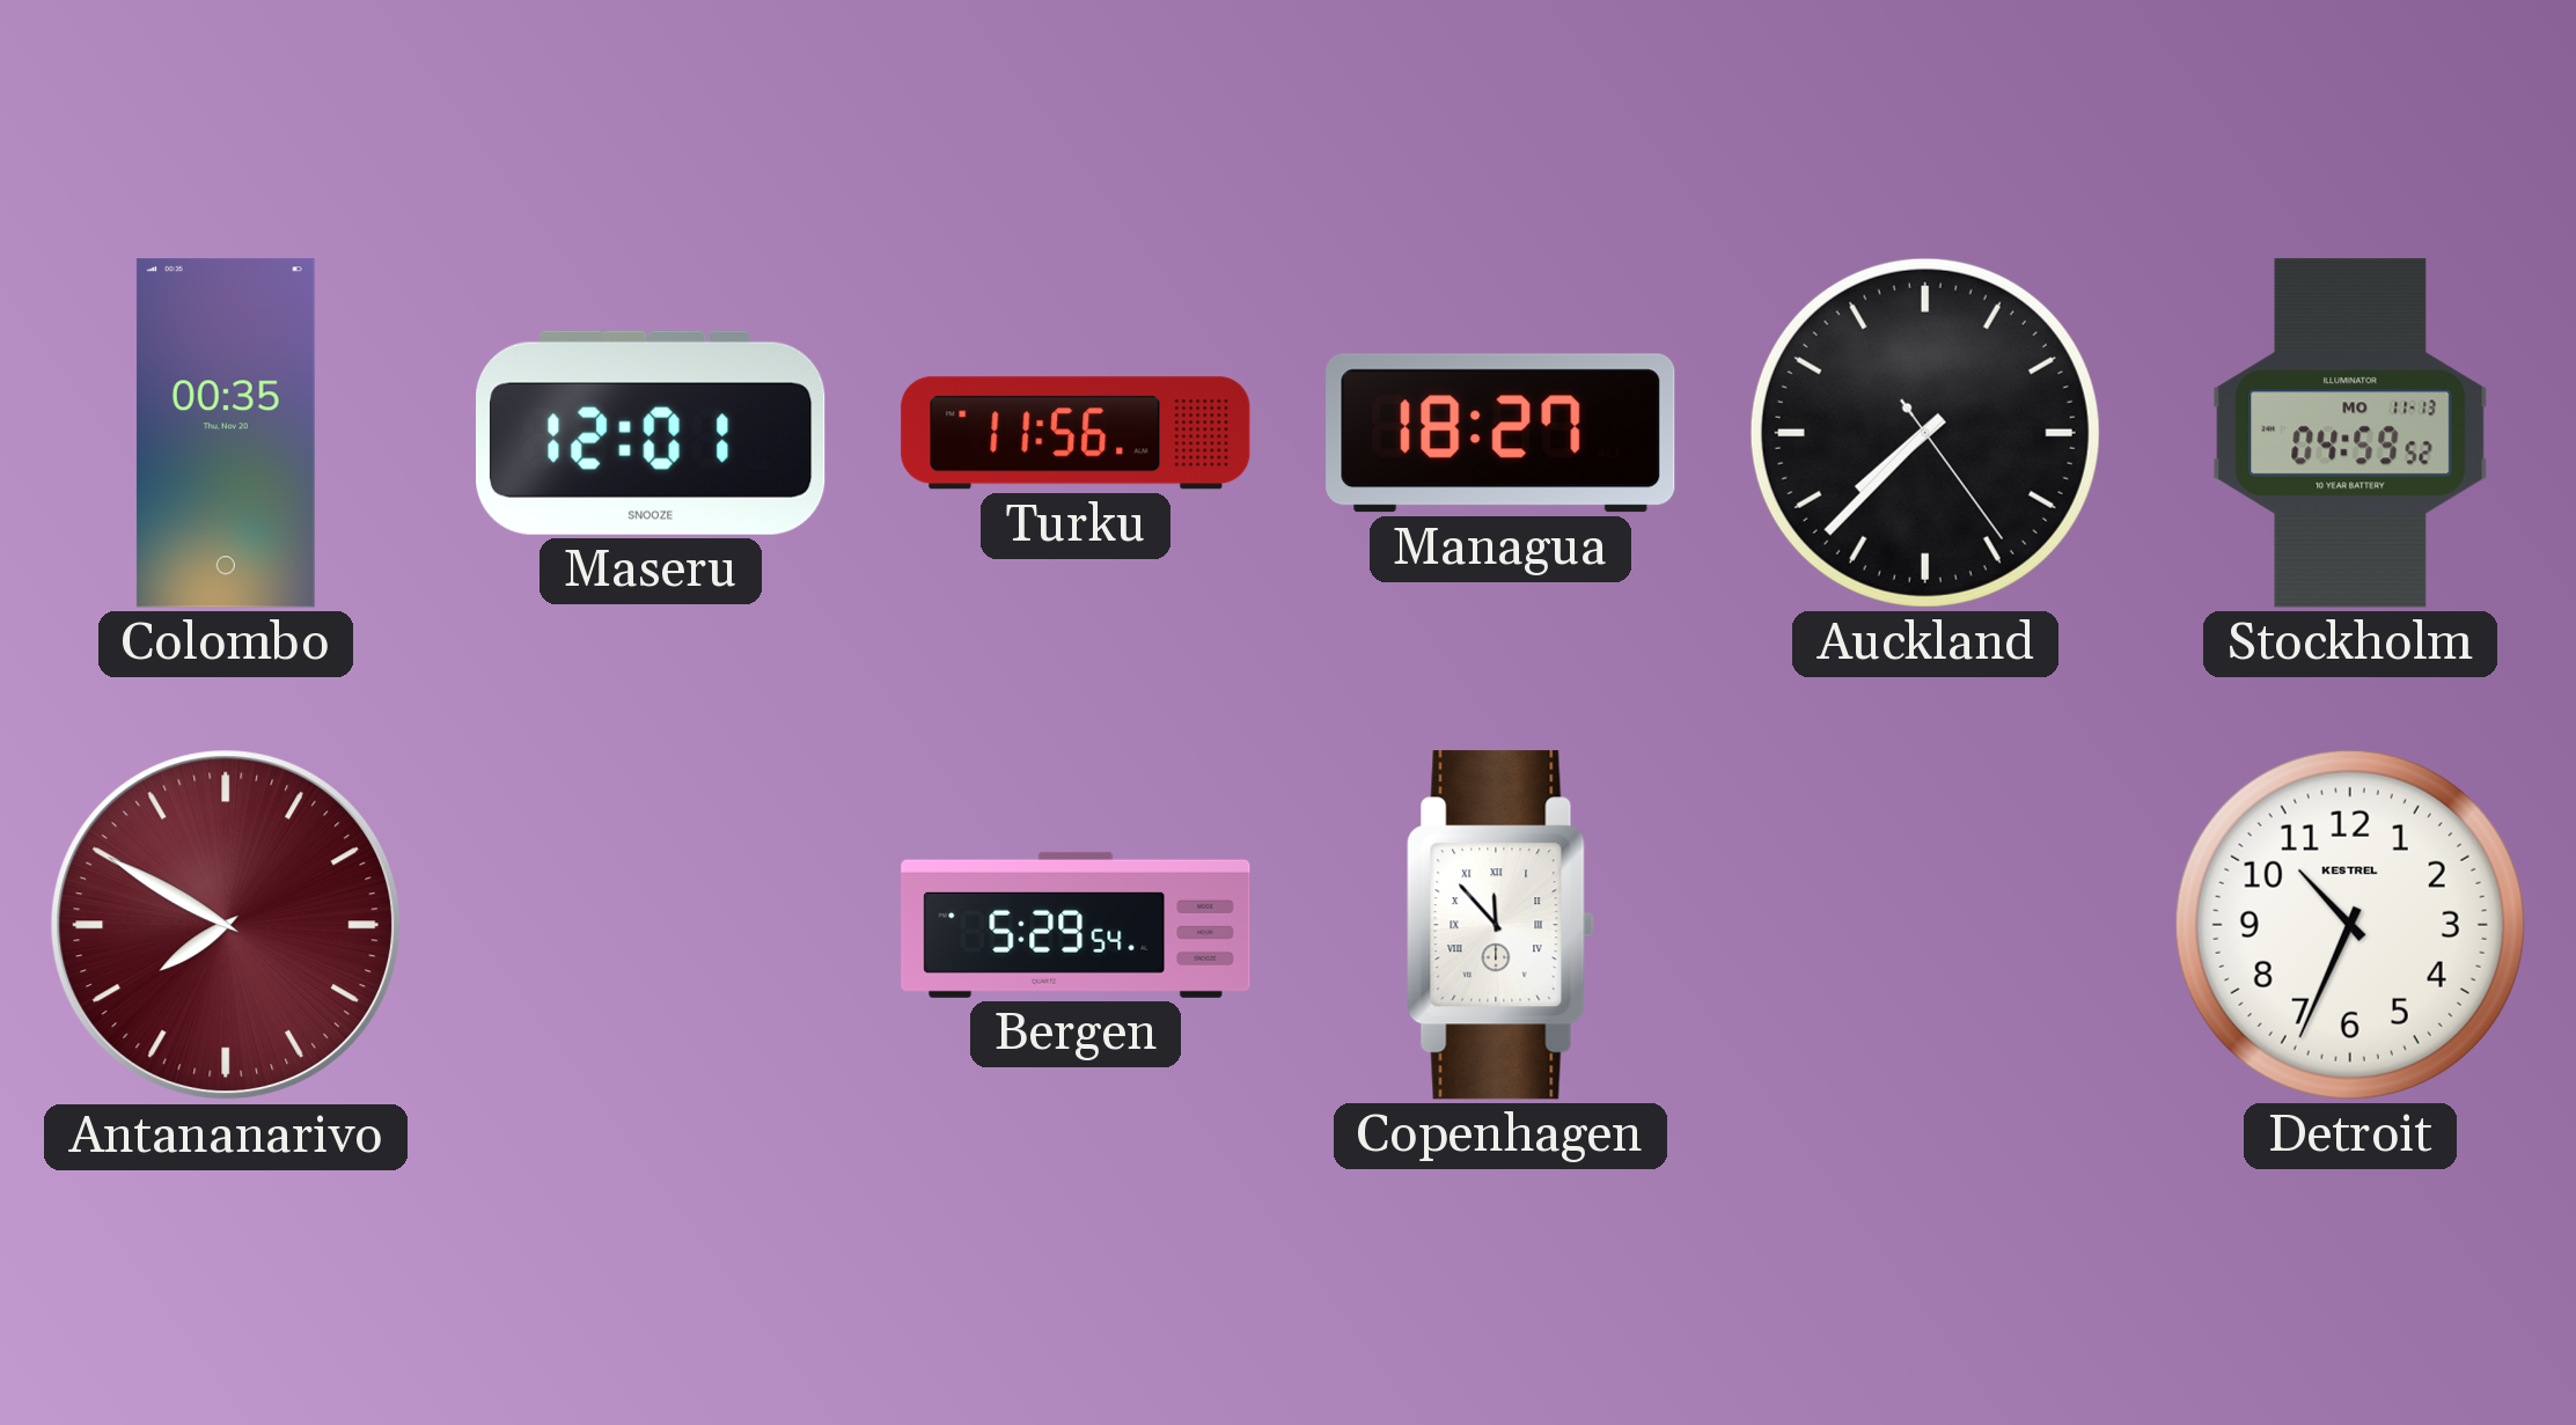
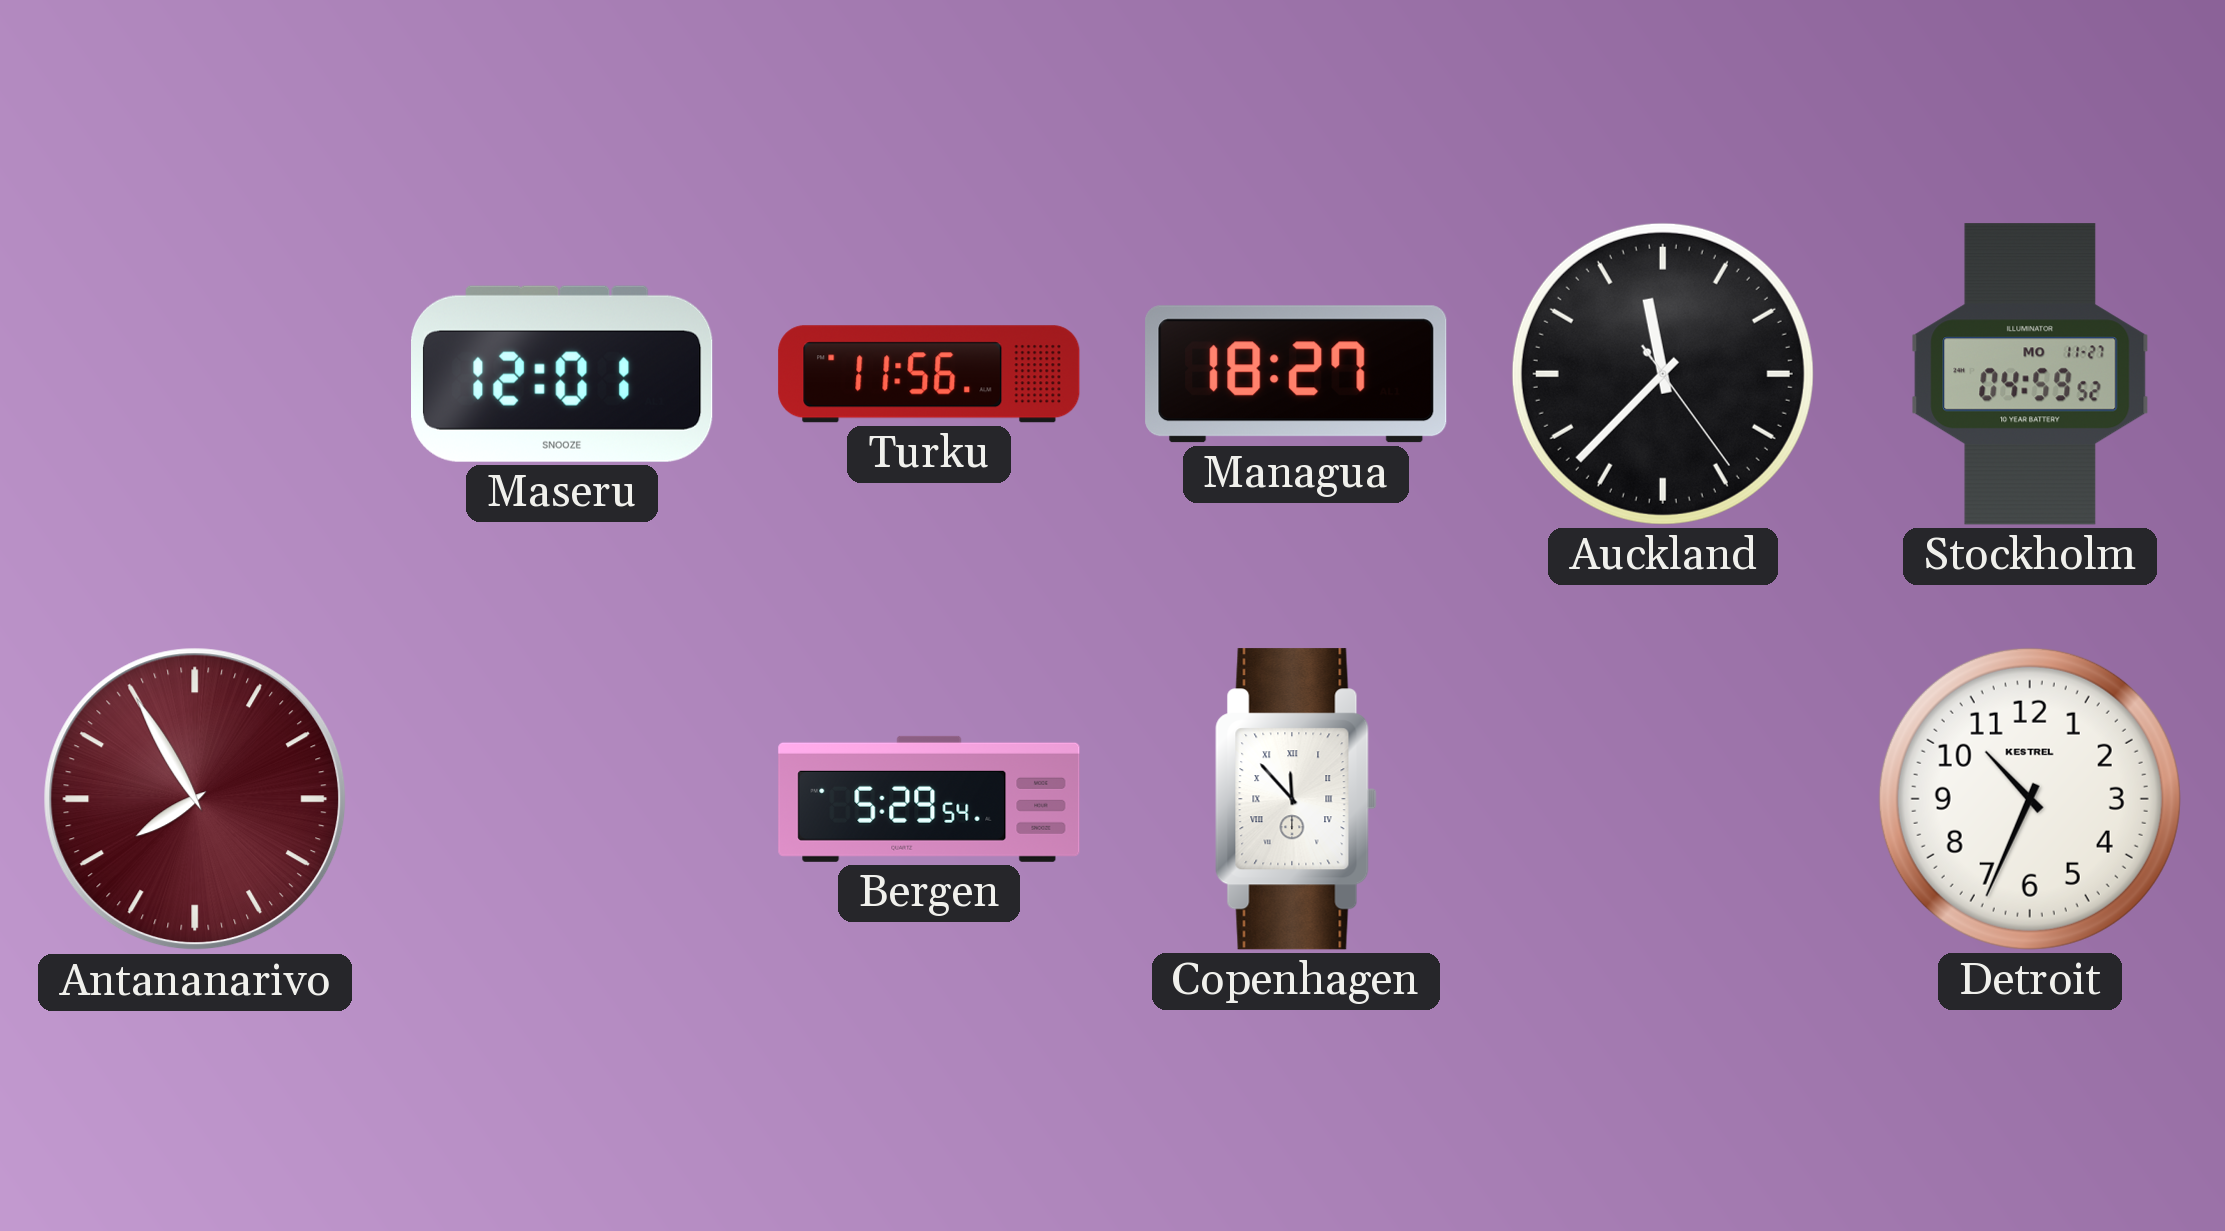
Colombo: 00:35 -> none
Auckland: 7:37 -> 11:37
Stockholm date: MO 11-13 -> MO 11-27
Antananarivo: 7:50 -> 7:55
